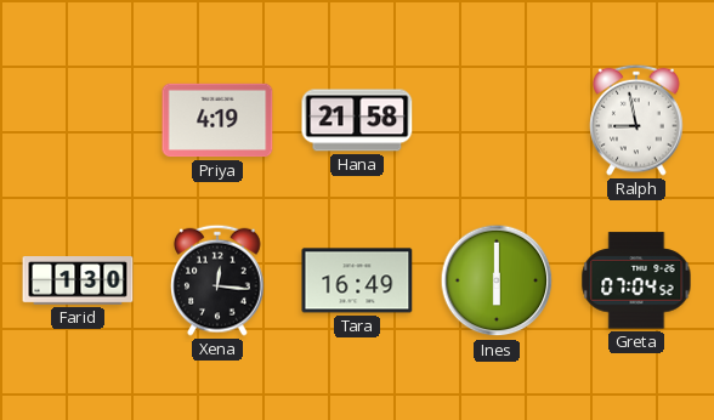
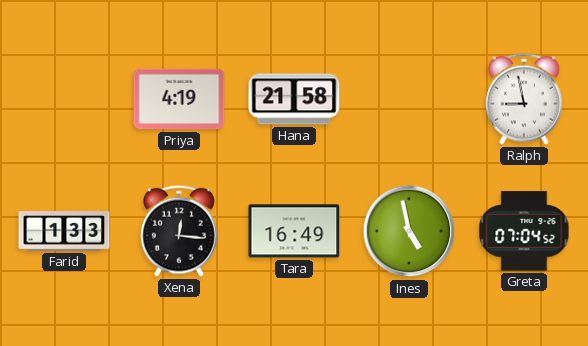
Farid: 1:30 -> 1:33
Ines: 6:00 -> 4:58
